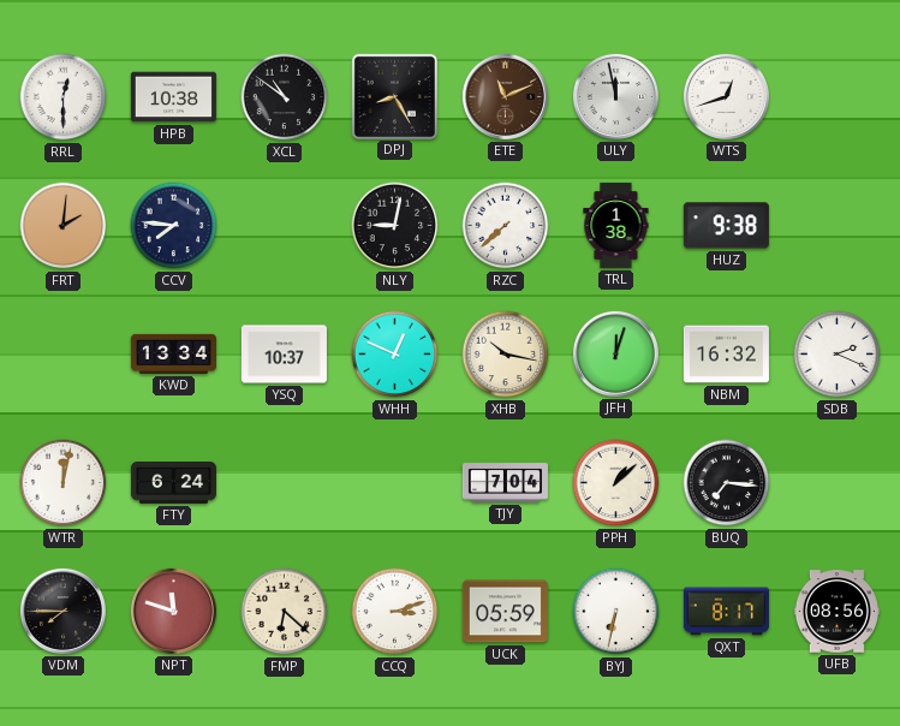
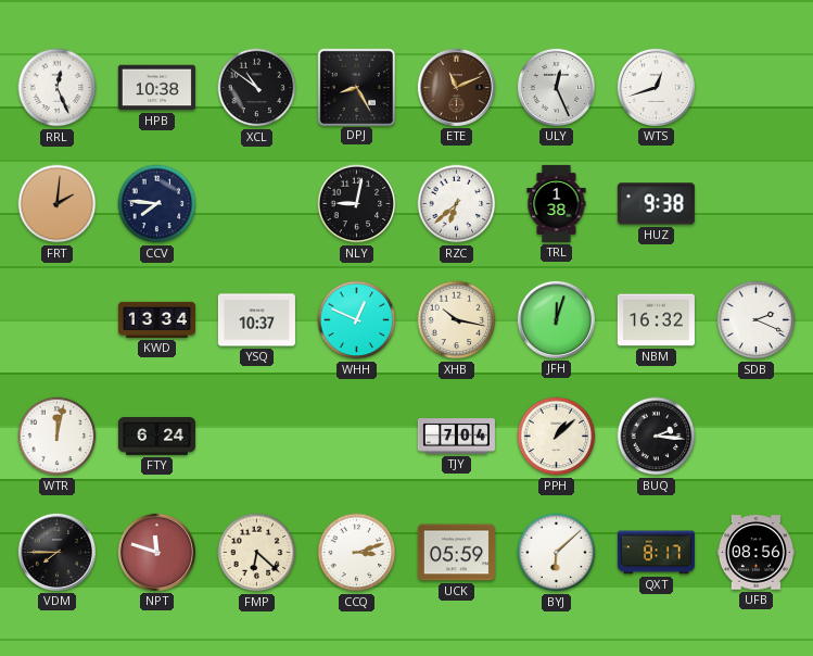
RRL: 12:30 -> 12:26
ULY: 11:58 -> 12:26
RZC: 7:38 -> 6:38
BUQ: 7:16 -> 2:16
BYJ: 6:32 -> 6:08
